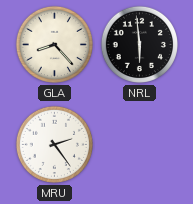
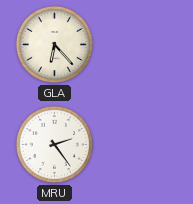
GLA: 8:23 -> 6:23
NRL: 5:59 -> none
